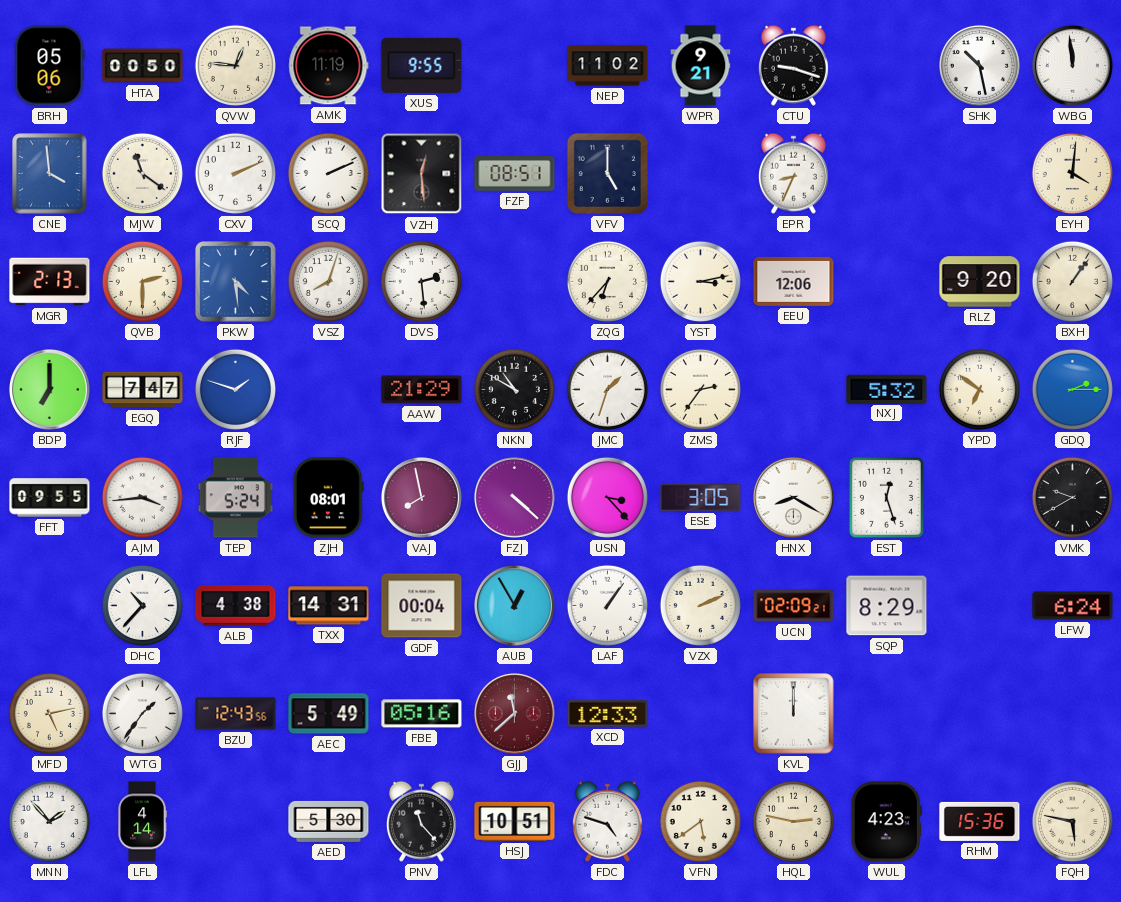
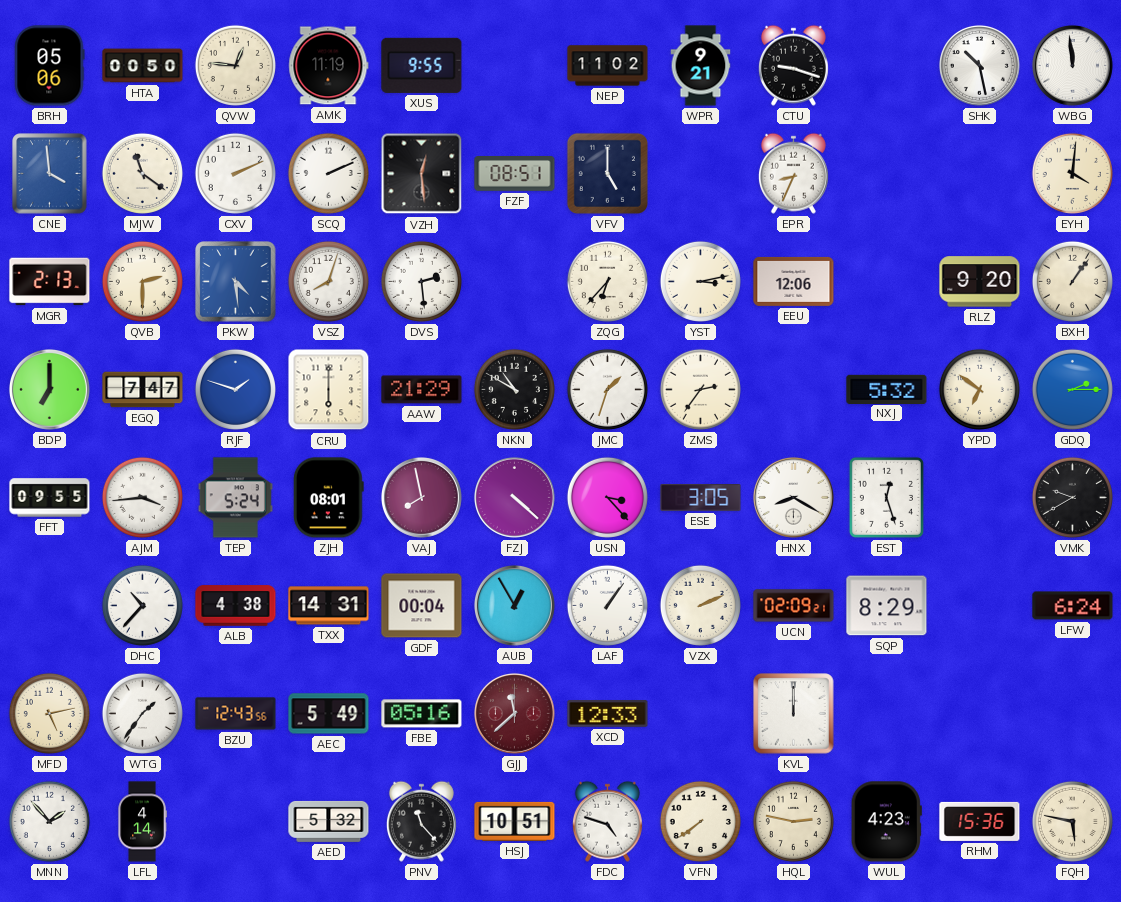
CRU: none -> 6:00
AED: 5:30 -> 5:32
VFN: 5:39 -> 7:39
